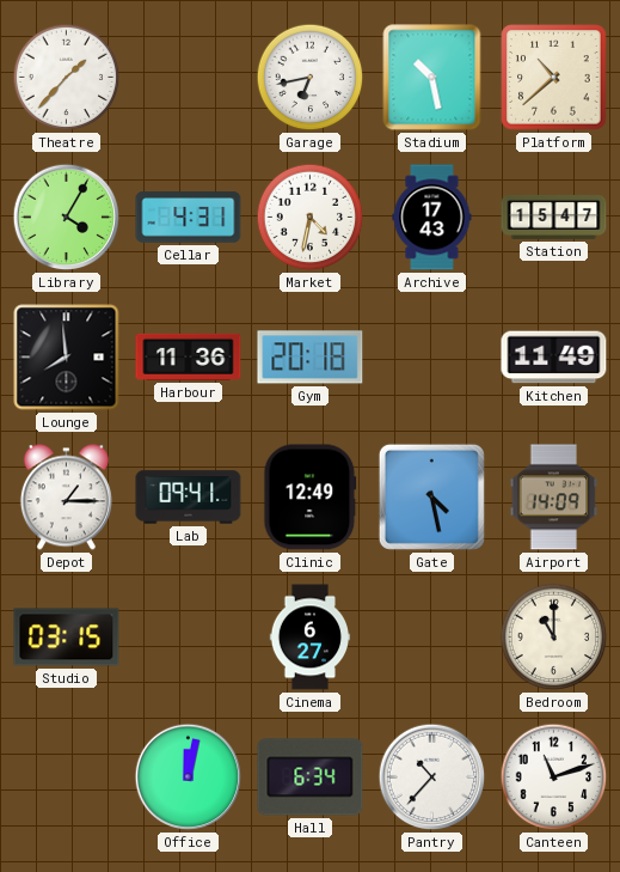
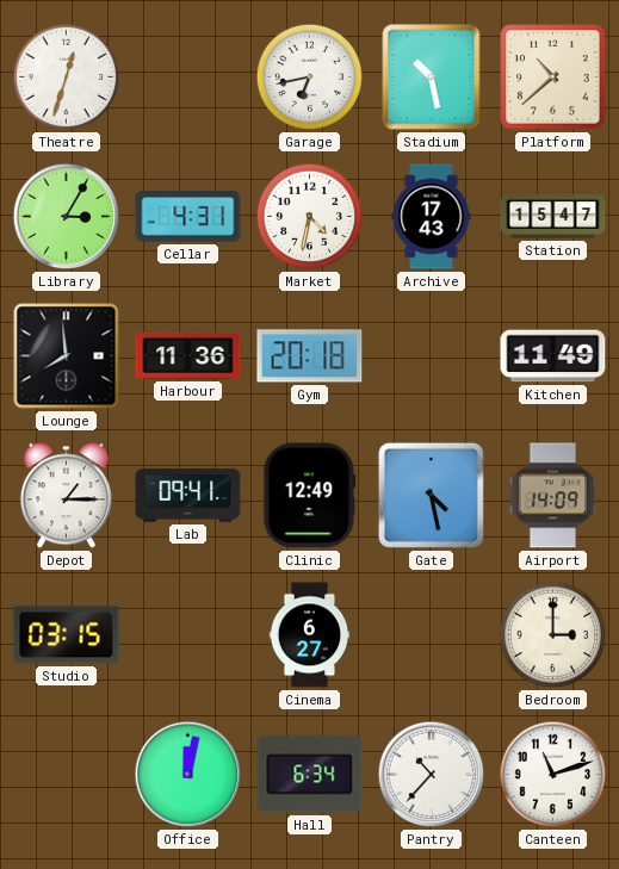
Theatre: 1:37 -> 12:33
Library: 4:05 -> 3:05
Bedroom: 11:00 -> 3:00
